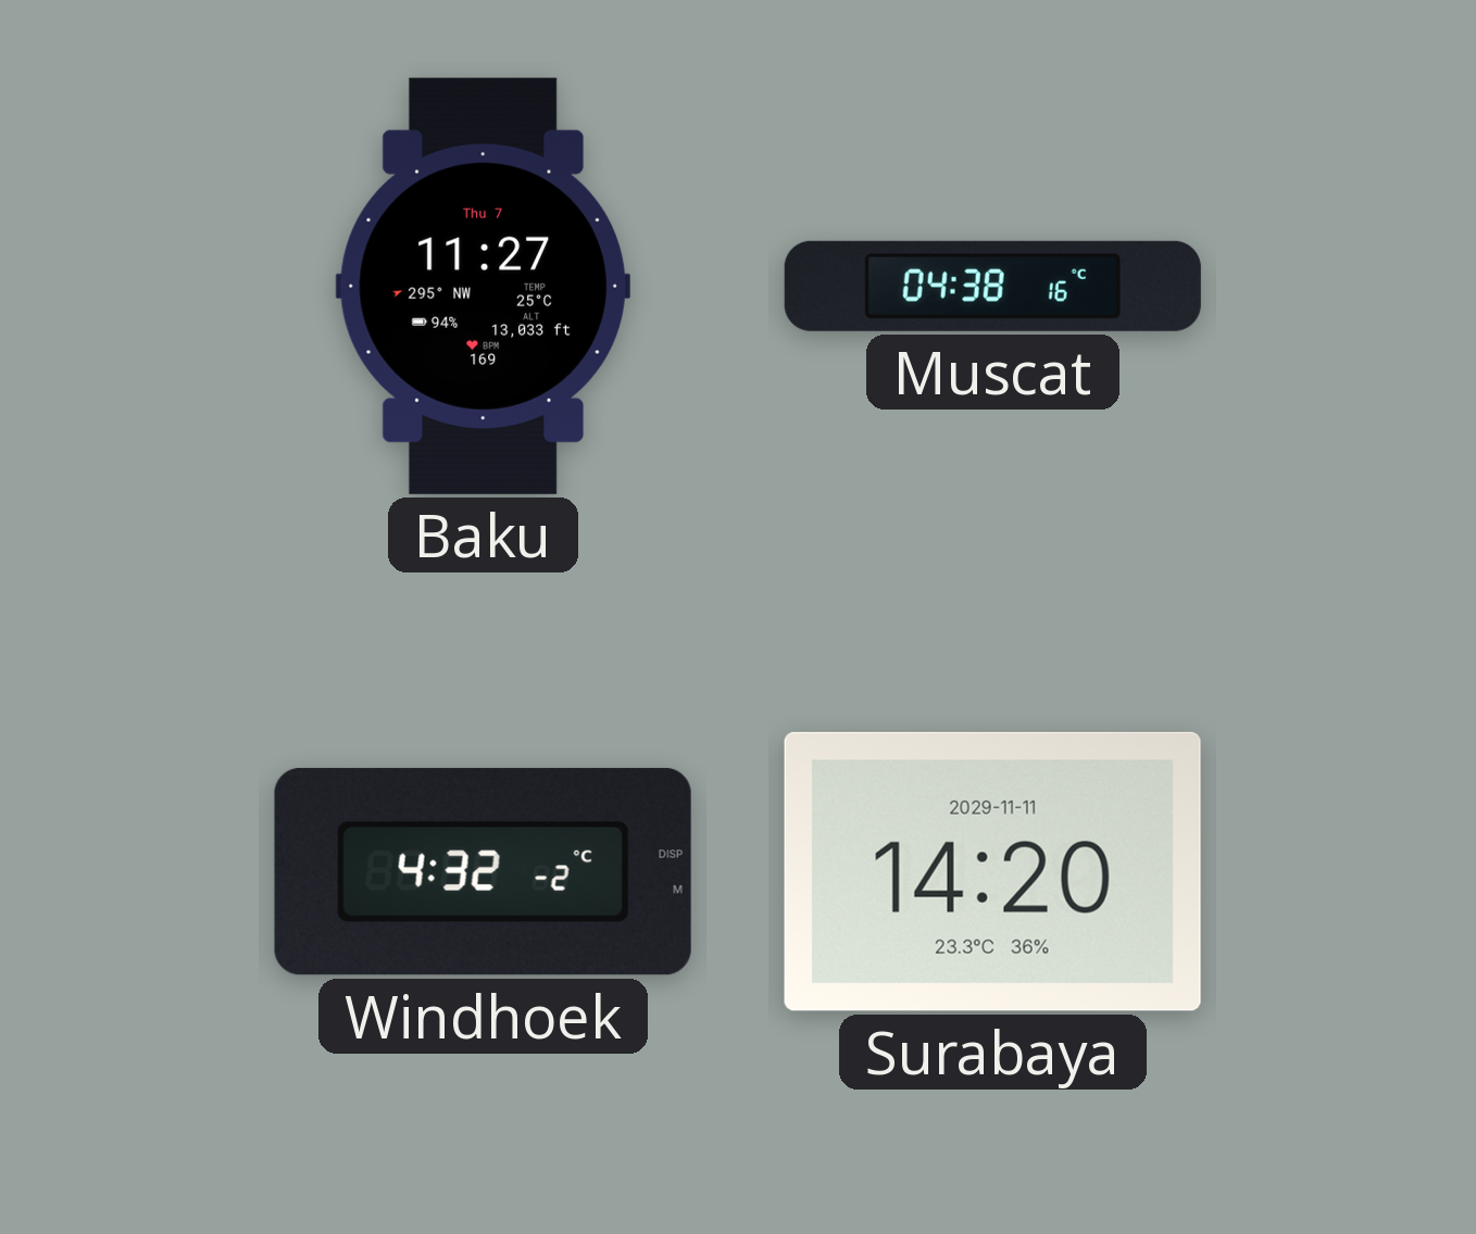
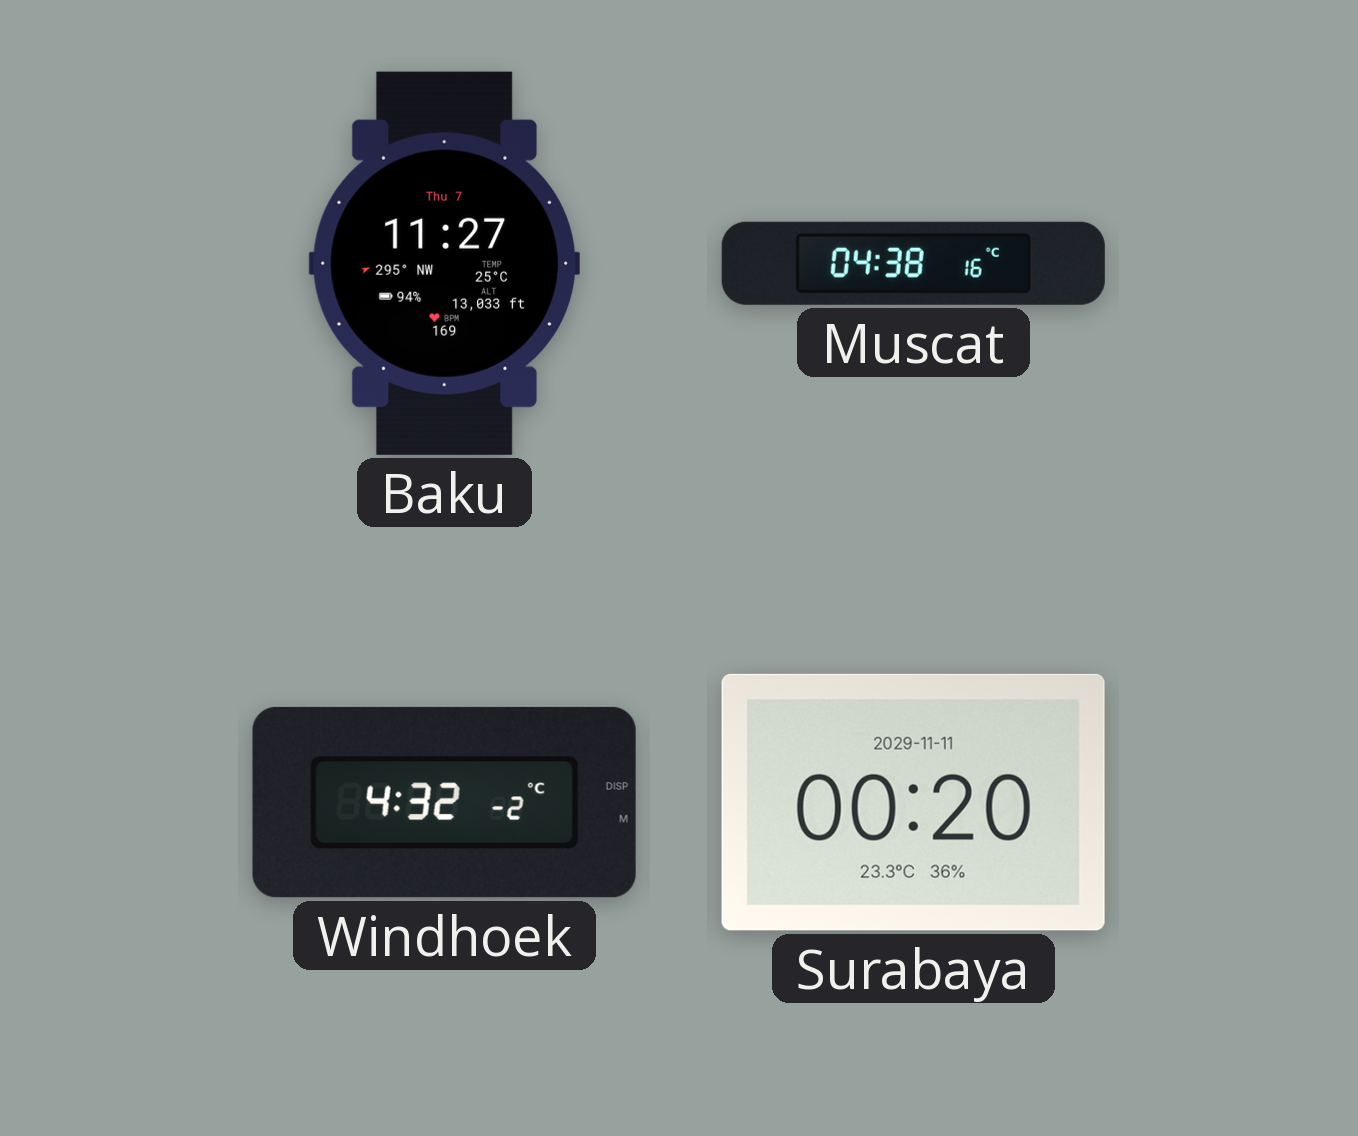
Surabaya: 14:20 -> 00:20
